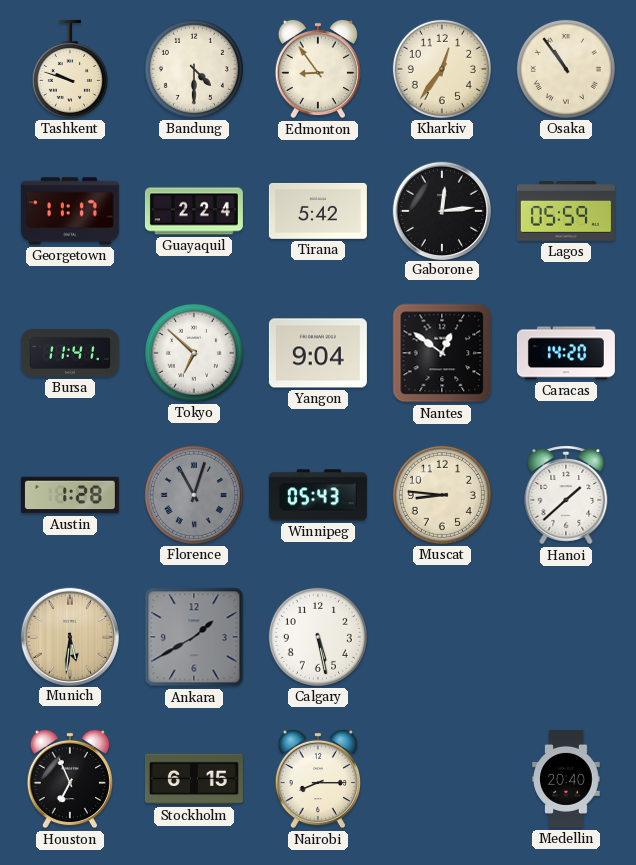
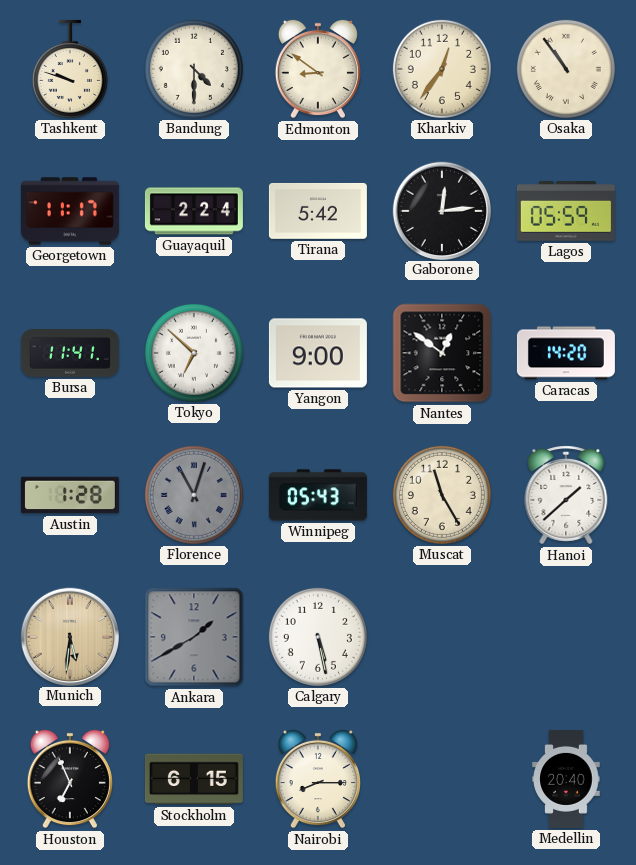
Edmonton: 8:54 -> 8:51
Yangon: 9:04 -> 9:00
Muscat: 8:46 -> 11:25
